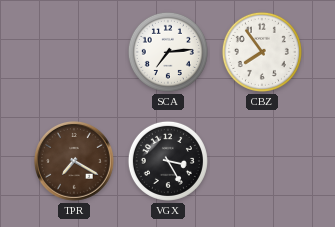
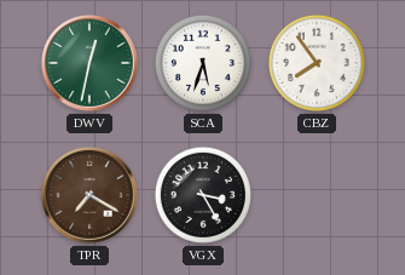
DWV: none -> 12:32
SCA: 7:14 -> 5:33
